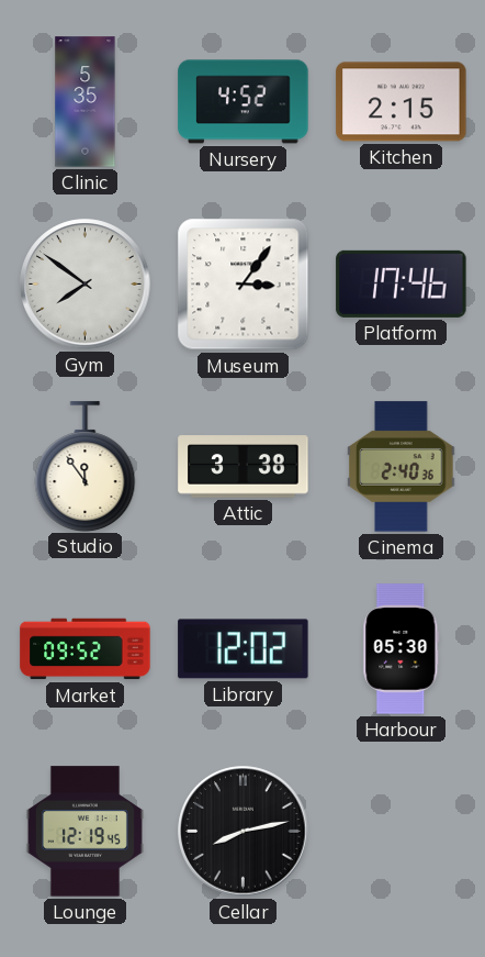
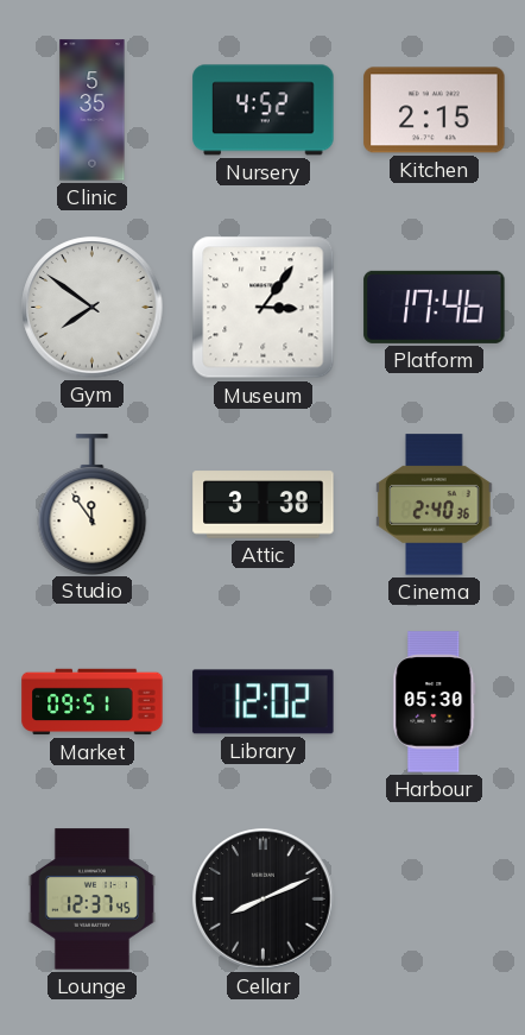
Market: 09:52 -> 09:51
Lounge: 12:19 -> 12:37
Cellar: 8:13 -> 8:11
